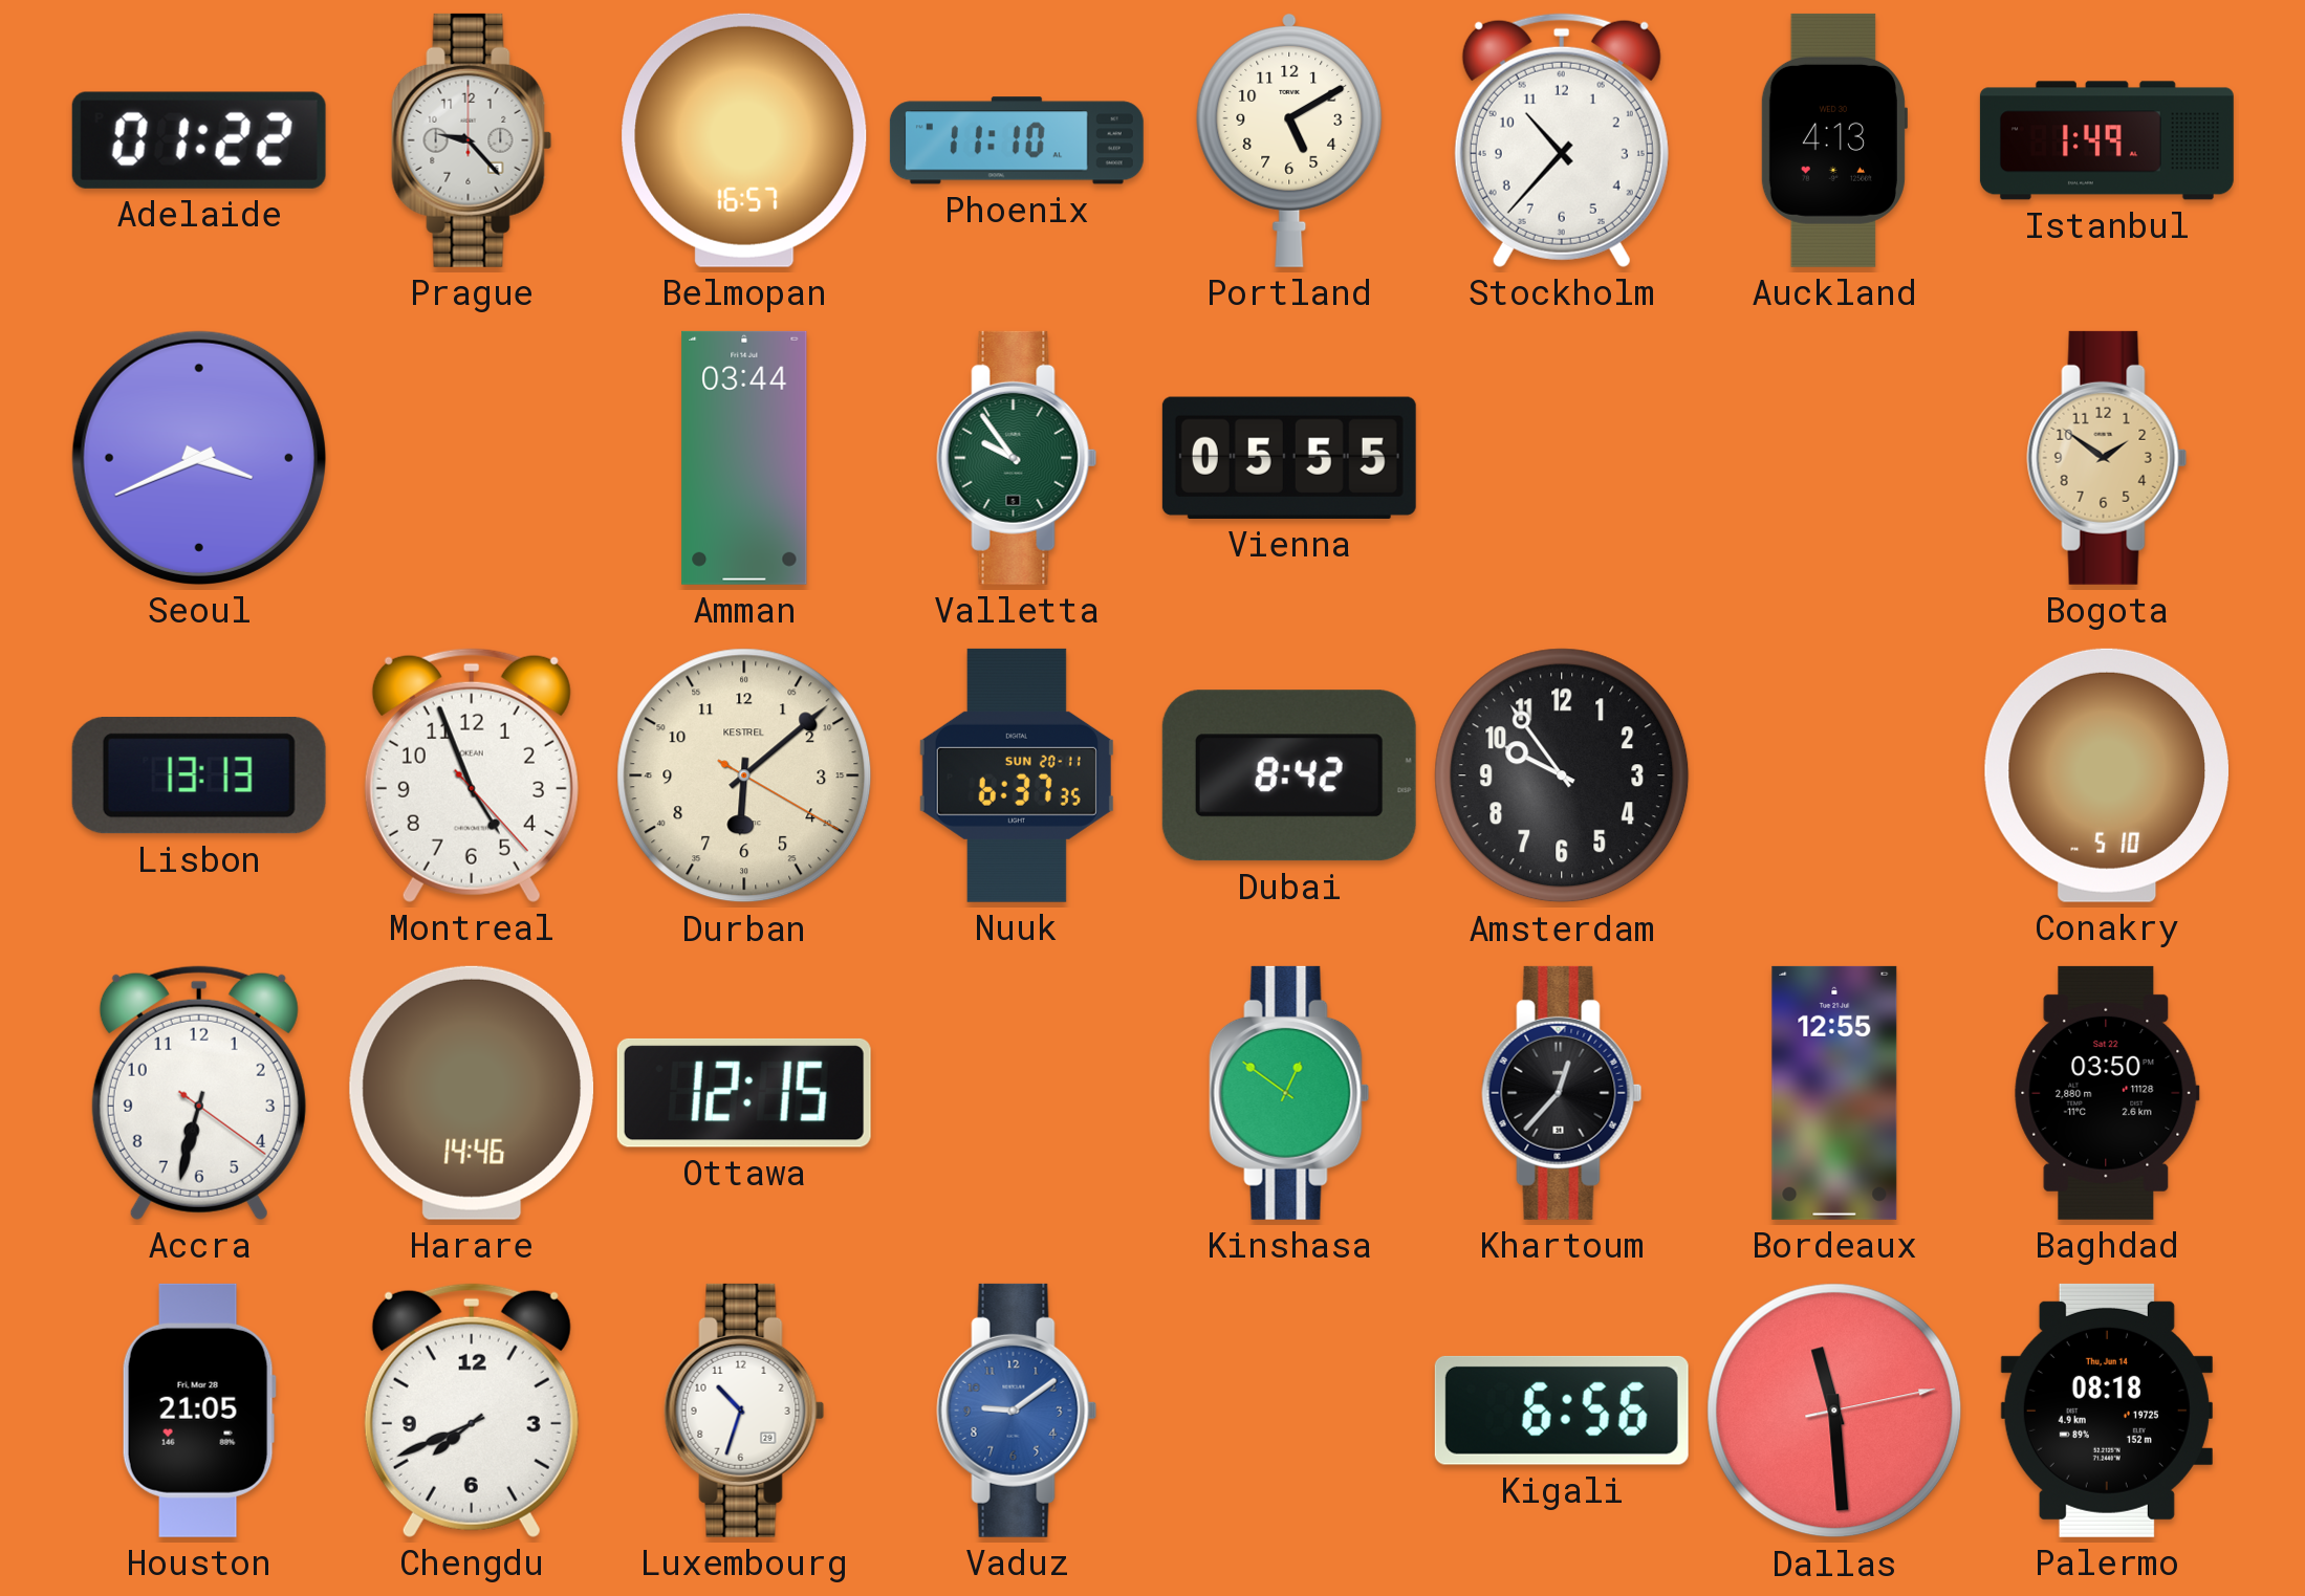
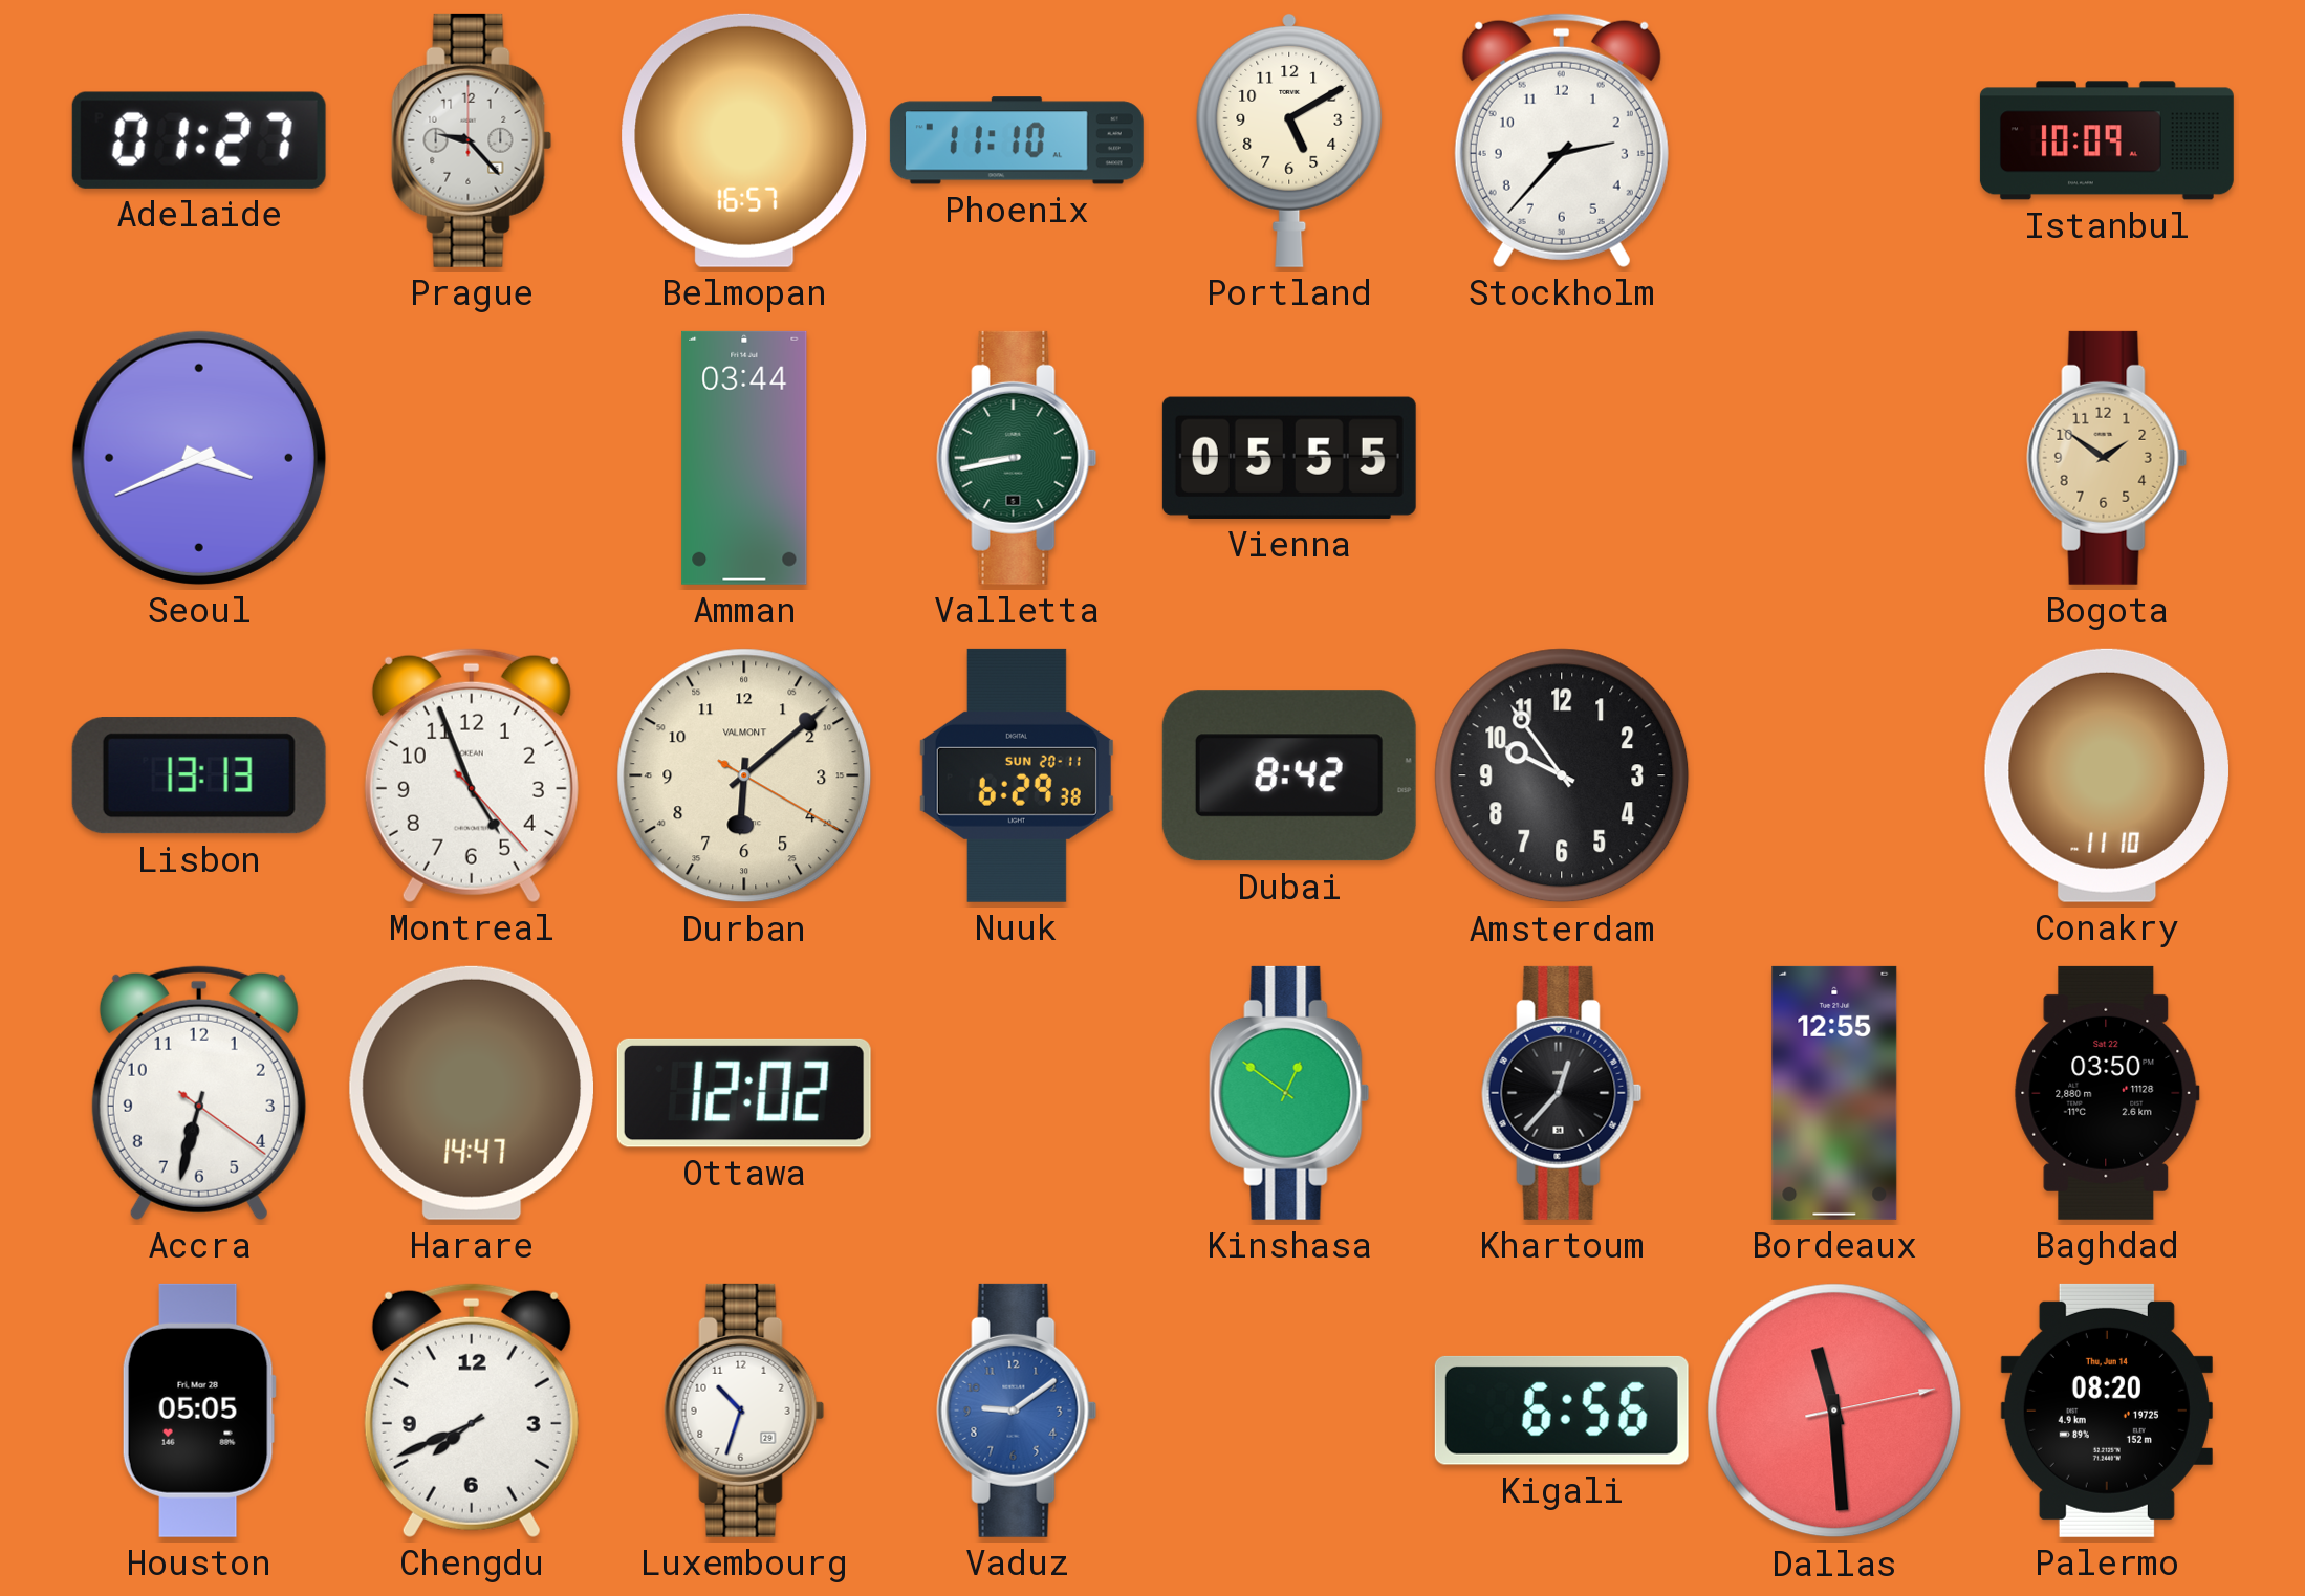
Adelaide: 01:22 -> 01:27
Stockholm: 10:37 -> 2:37
Auckland: 4:13 -> none
Istanbul: 1:49 -> 10:09
Valletta: 9:54 -> 8:43
Durban brand: KESTREL -> VALMONT
Nuuk: 6:37 -> 6:29
Conakry: 5:10 -> 11:10
Harare: 14:46 -> 14:47
Ottawa: 12:15 -> 12:02
Houston: 21:05 -> 05:05
Palermo: 08:18 -> 08:20
